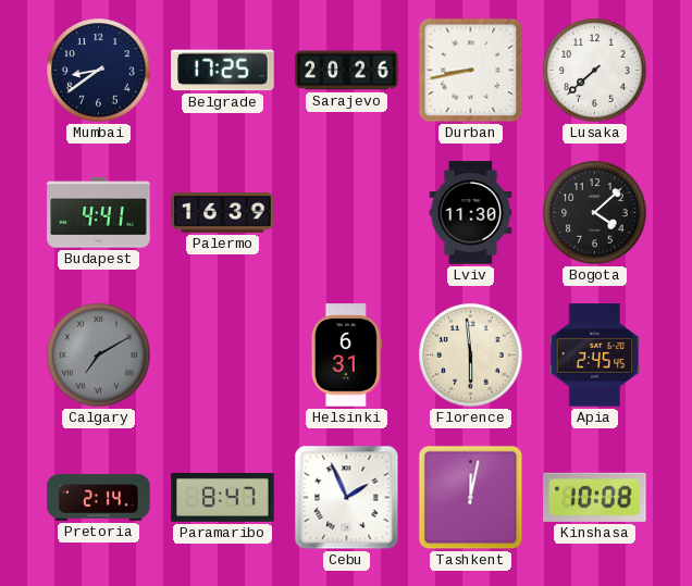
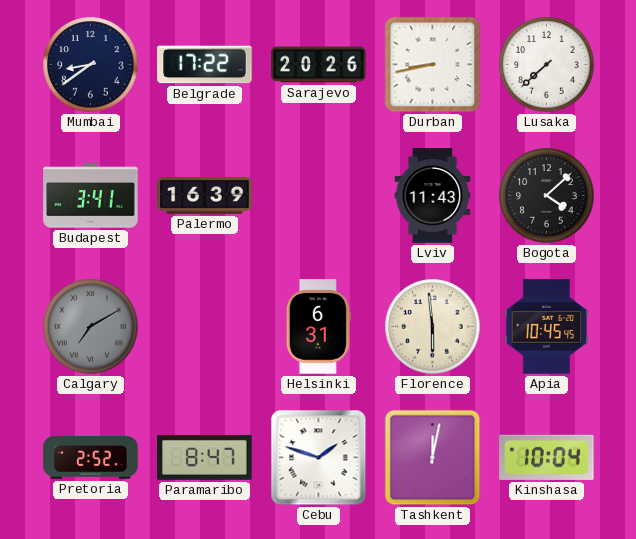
Belgrade: 17:25 -> 17:22
Budapest: 4:41 -> 3:41
Lviv: 11:30 -> 11:43
Apia: 2:45 -> 10:45
Pretoria: 2:14 -> 2:52
Cebu: 1:56 -> 1:48
Kinshasa: 10:08 -> 10:04
